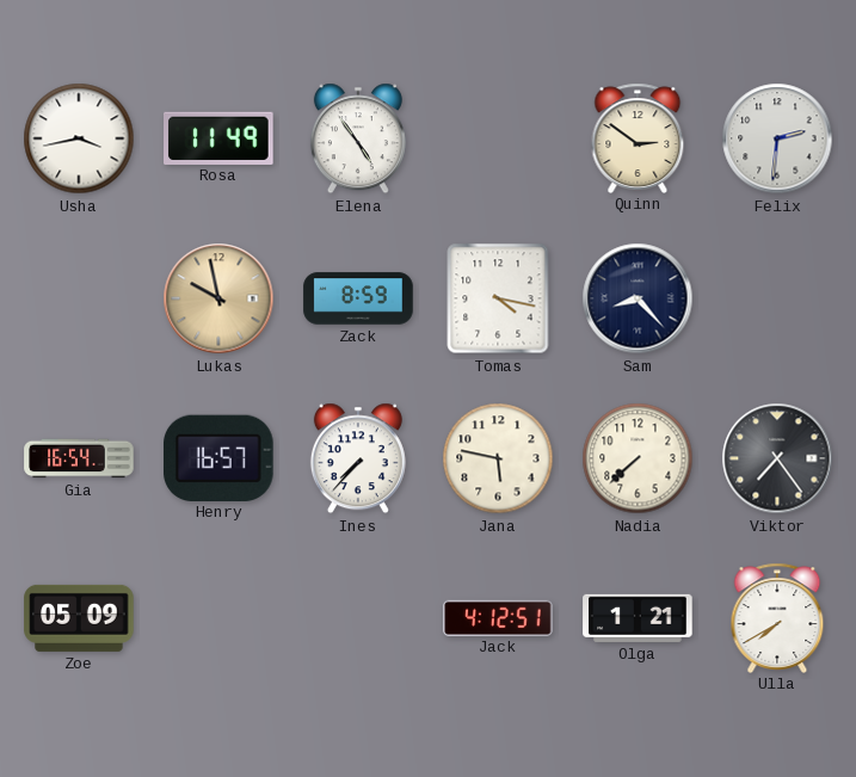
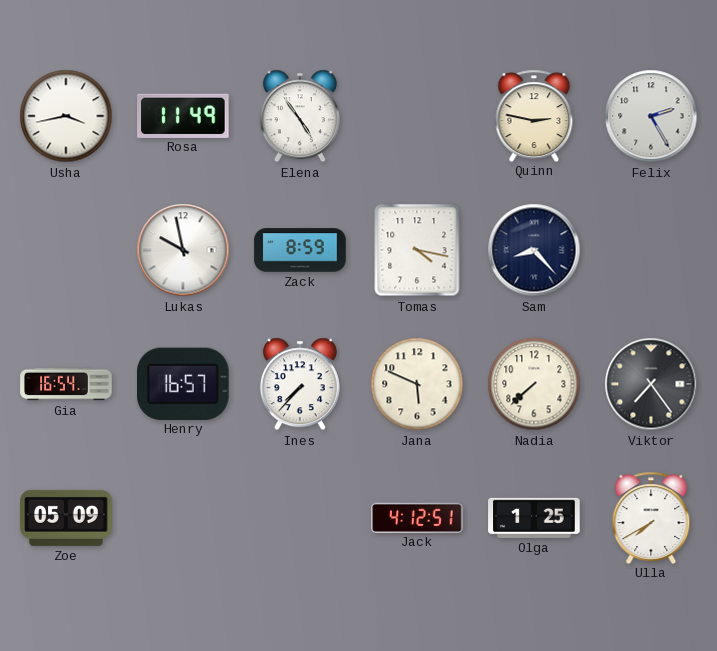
Quinn: 2:51 -> 2:47
Felix: 2:31 -> 2:25
Lukas dial: champagne -> white
Jana: 5:47 -> 5:49
Olga: 1:21 -> 1:25
